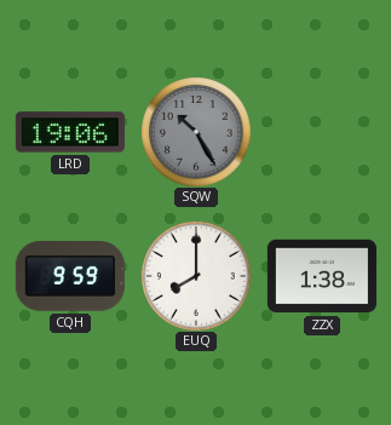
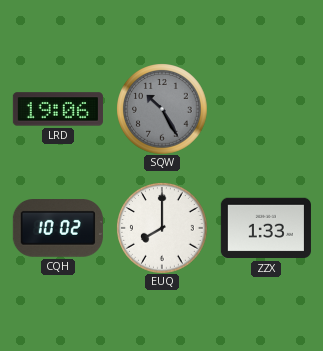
CQH: 9:59 -> 10:02
ZZX: 1:38 -> 1:33
